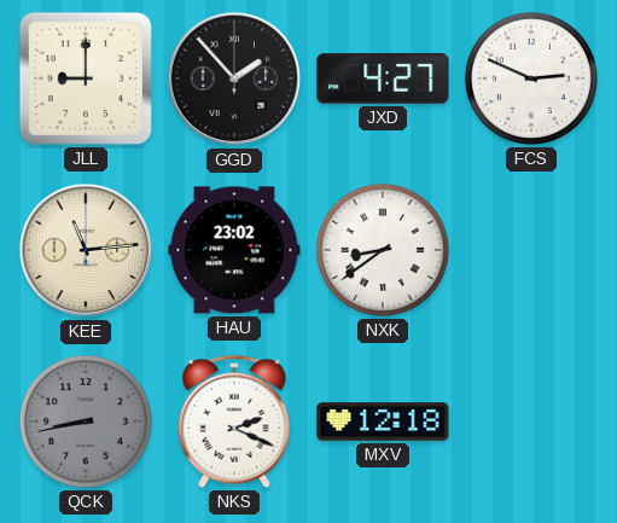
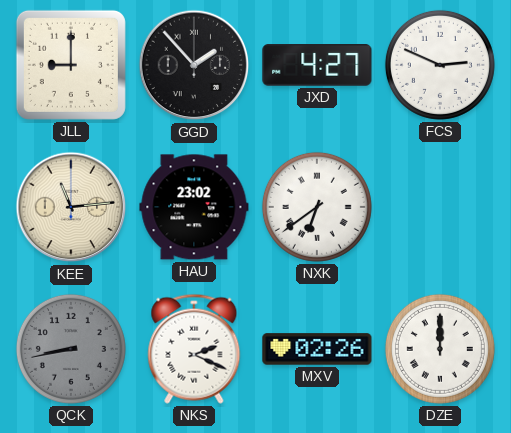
NXK: 8:39 -> 6:39
MXV: 12:18 -> 02:26
DZE: none -> 12:00
